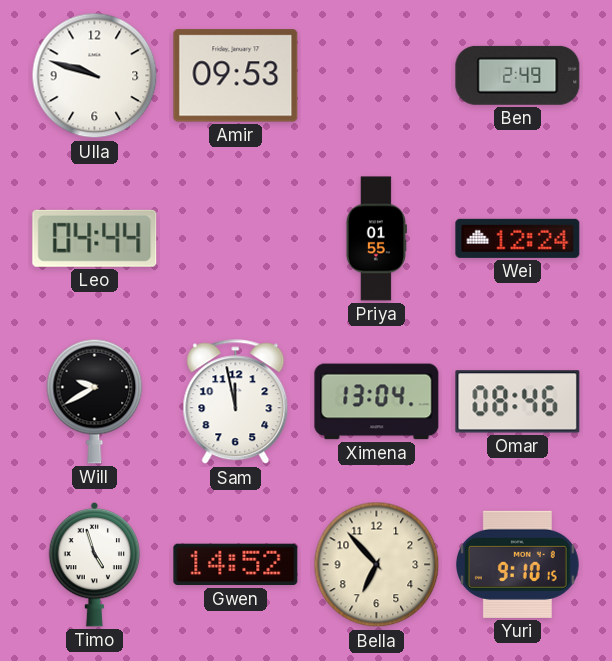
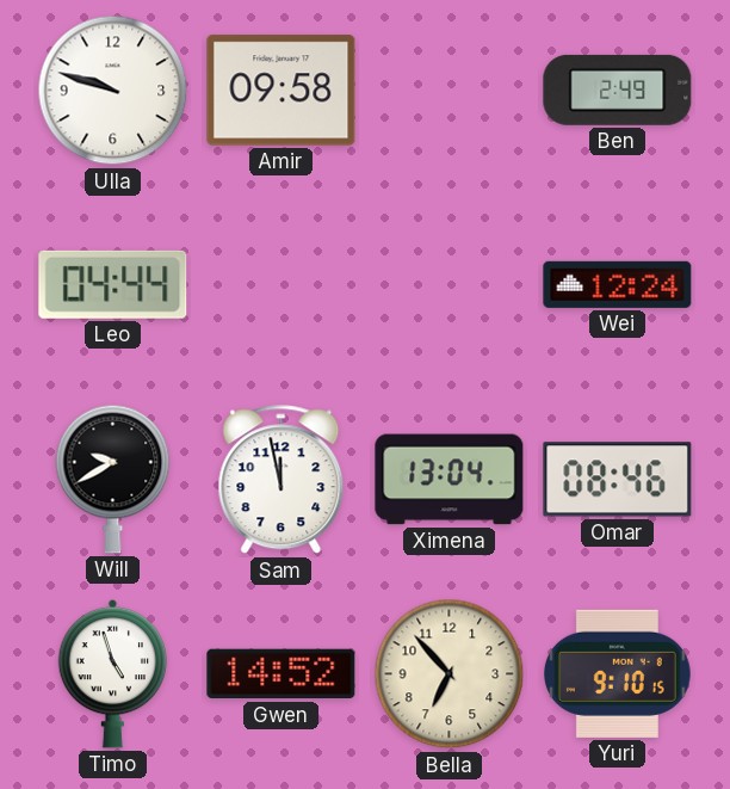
Amir: 09:53 -> 09:58
Priya: 01:55 -> none
